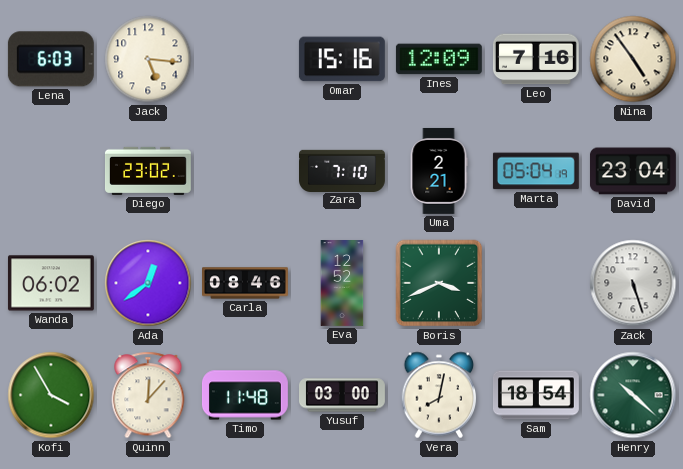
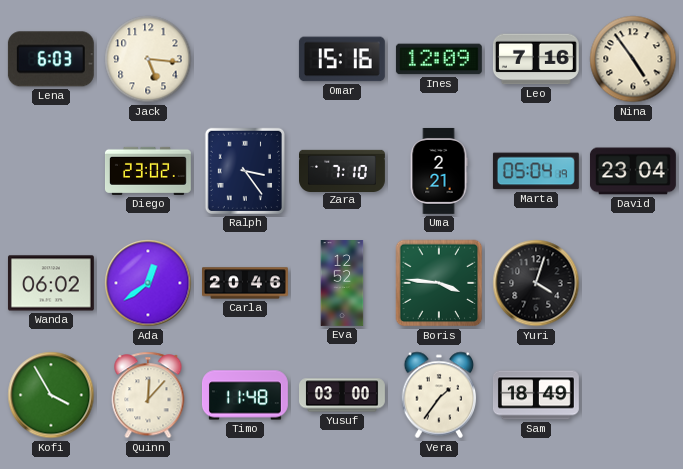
Ralph: none -> 3:24
Carla: 08:46 -> 20:46
Boris: 3:41 -> 3:46
Yuri: none -> 4:03
Zack: 5:27 -> none
Vera: 8:02 -> 1:36
Sam: 18:54 -> 18:49
Henry: 10:22 -> none
